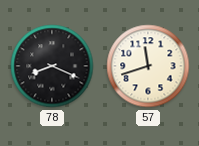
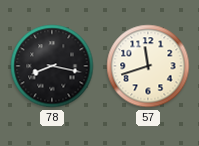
78: 8:19 -> 8:17
